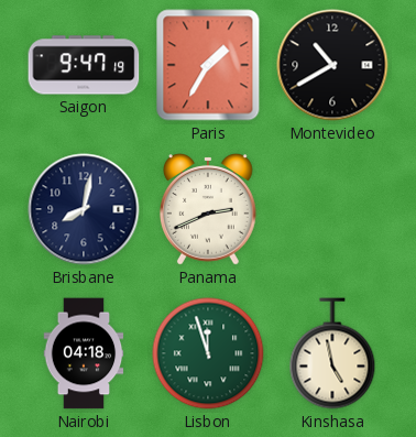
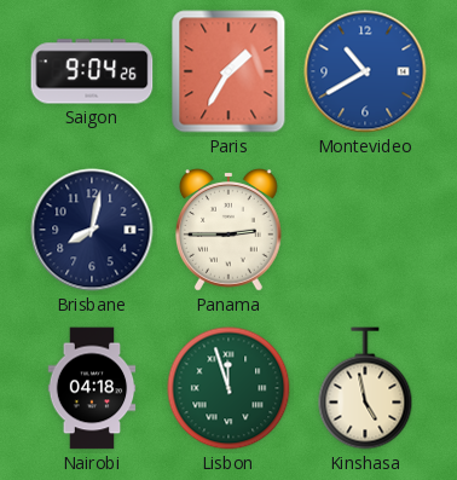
Saigon: 9:47 -> 9:04
Montevideo dial: black -> blue
Panama: 2:41 -> 2:45
